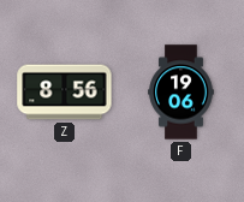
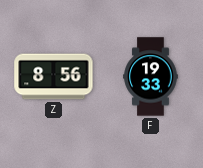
F: 19:06 -> 19:33
